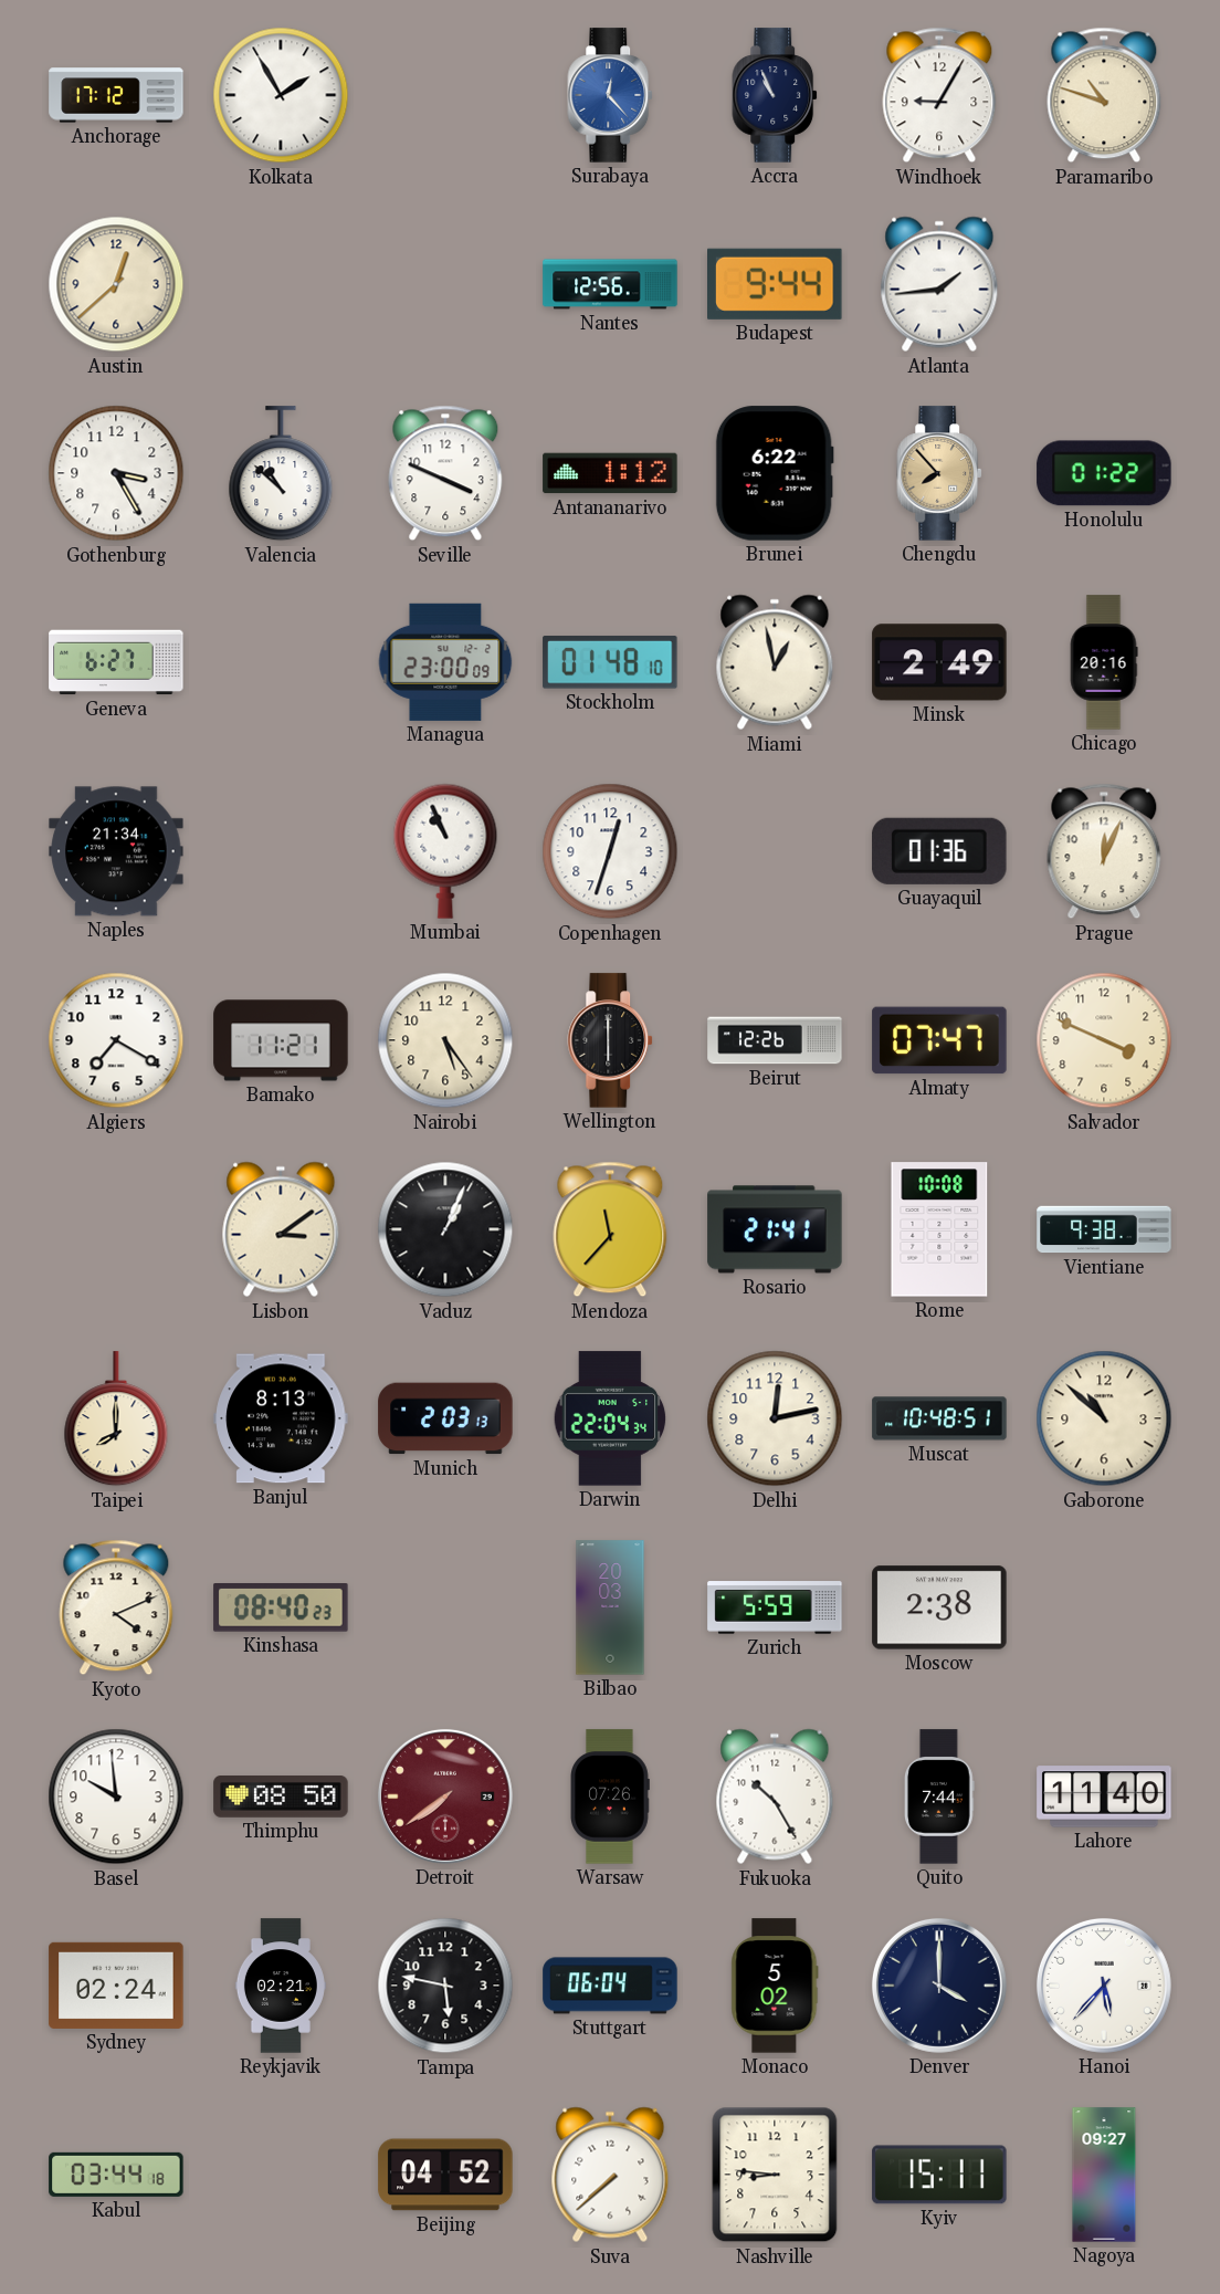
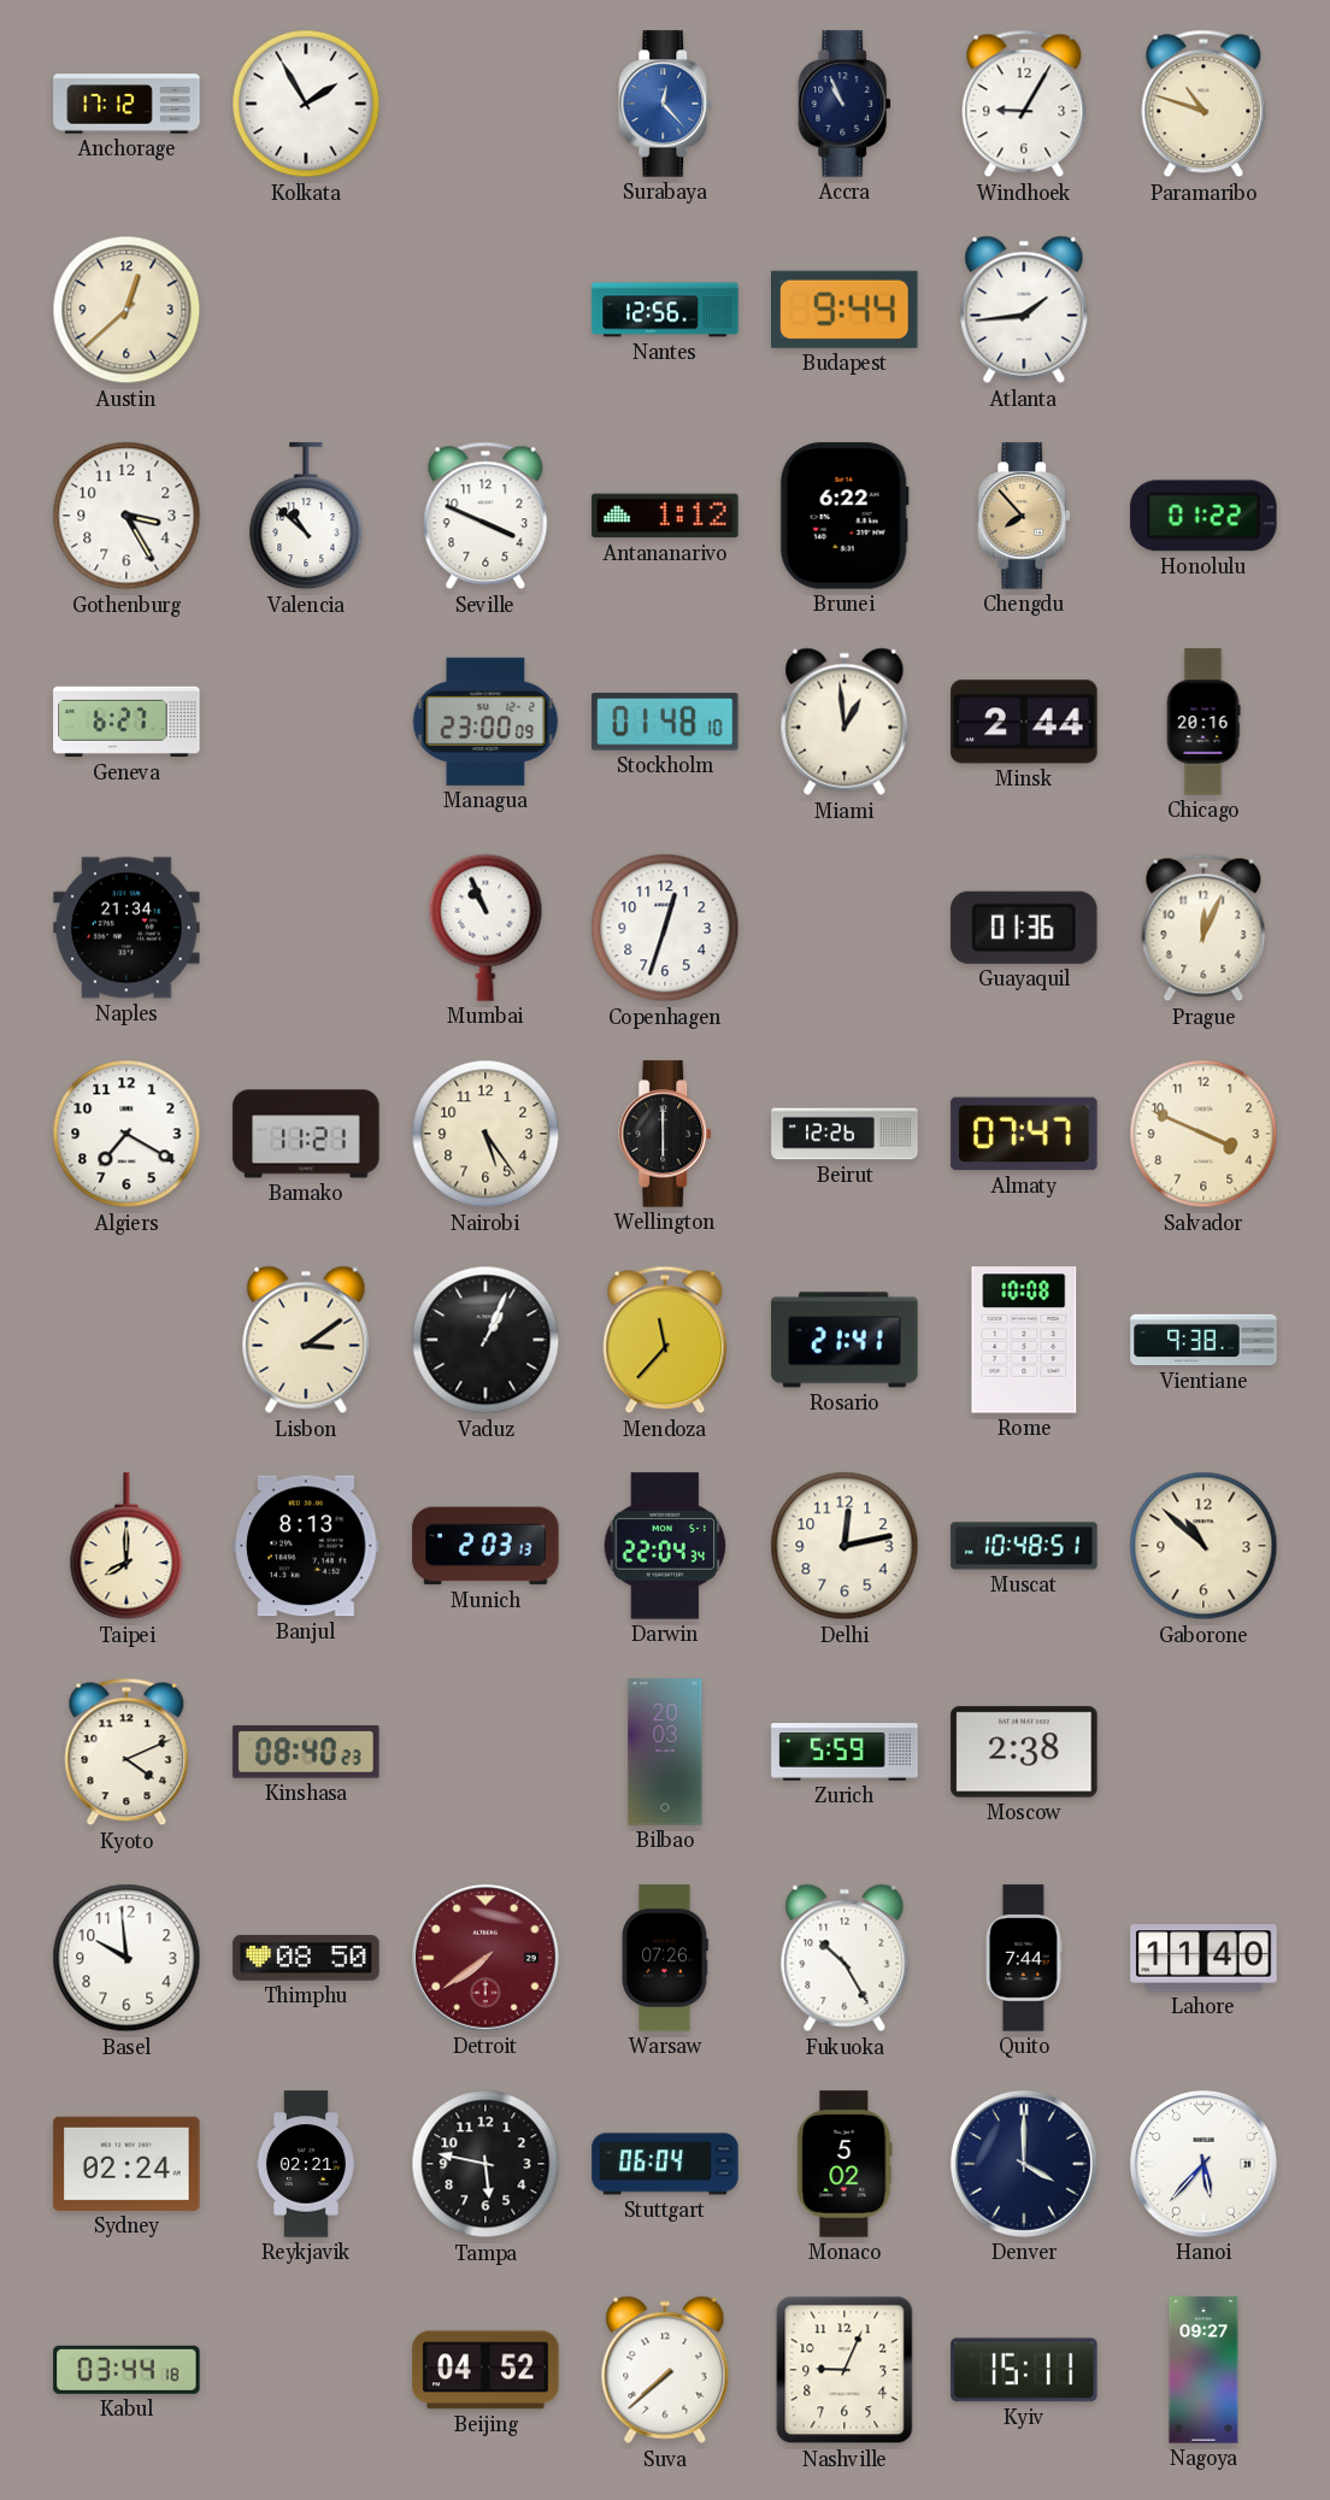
Miami: 12:58 -> 12:59
Minsk: 2:49 -> 2:44
Nashville: 8:46 -> 9:04
